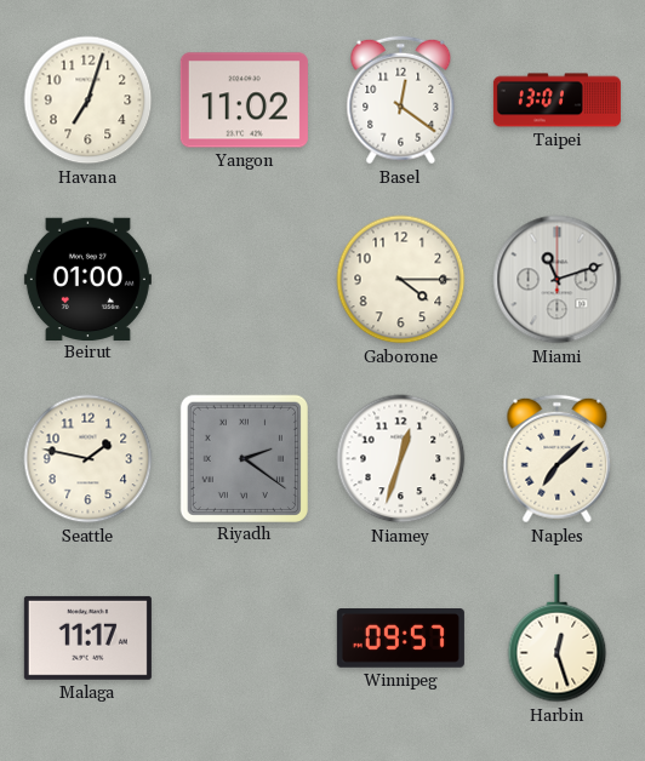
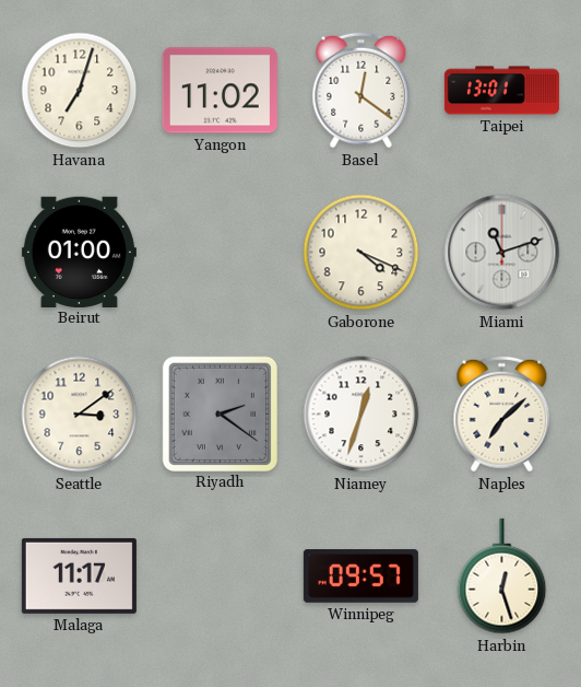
Gaborone: 4:15 -> 4:19
Seattle: 1:47 -> 3:09
